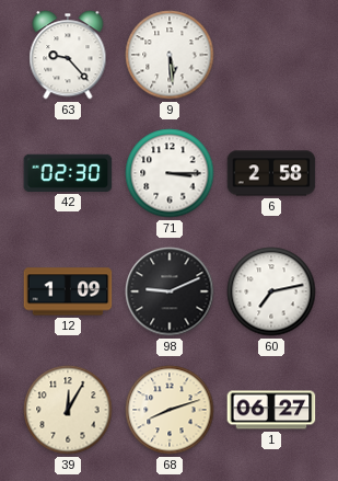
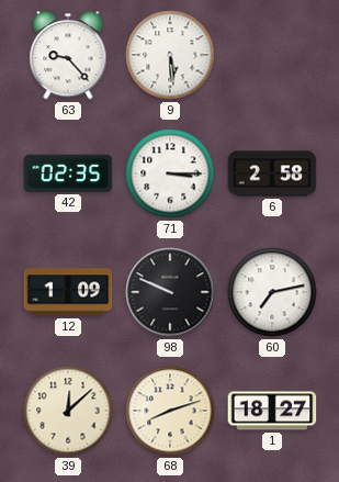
42: 02:30 -> 02:35
98: 9:11 -> 9:49
39: 12:05 -> 12:08
1: 06:27 -> 18:27
